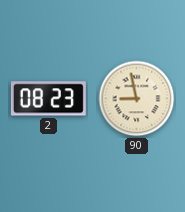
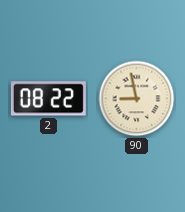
2: 08:23 -> 08:22
